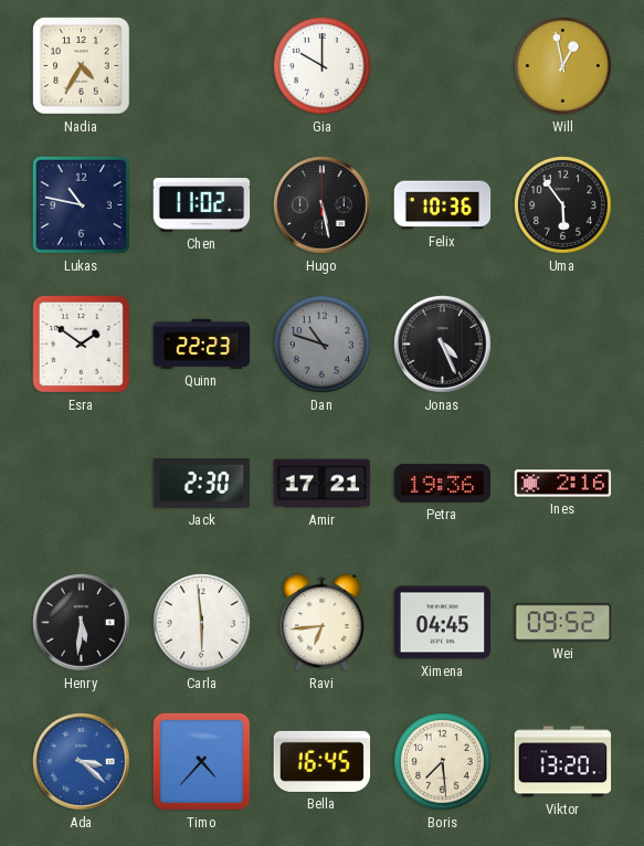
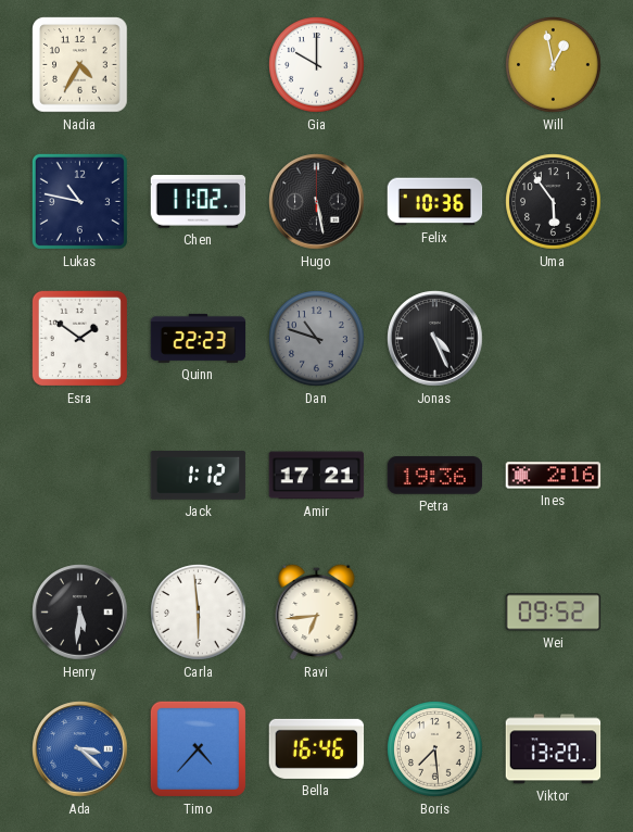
Jack: 2:30 -> 1:12
Ximena: 04:45 -> none
Bella: 16:45 -> 16:46
